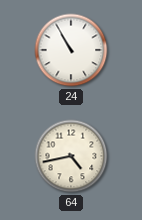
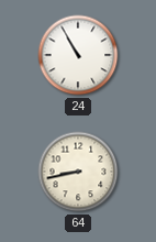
64: 4:43 -> 8:43
